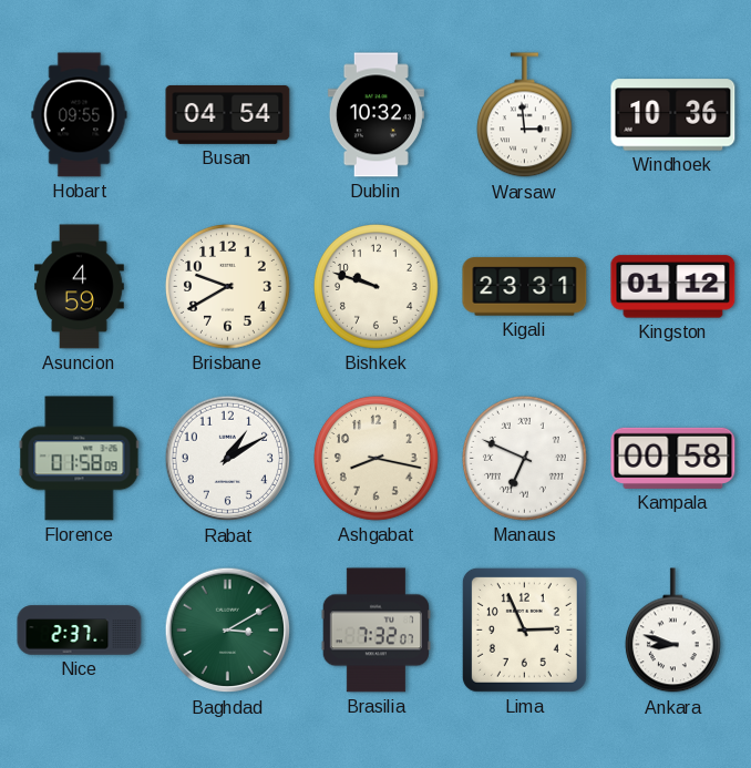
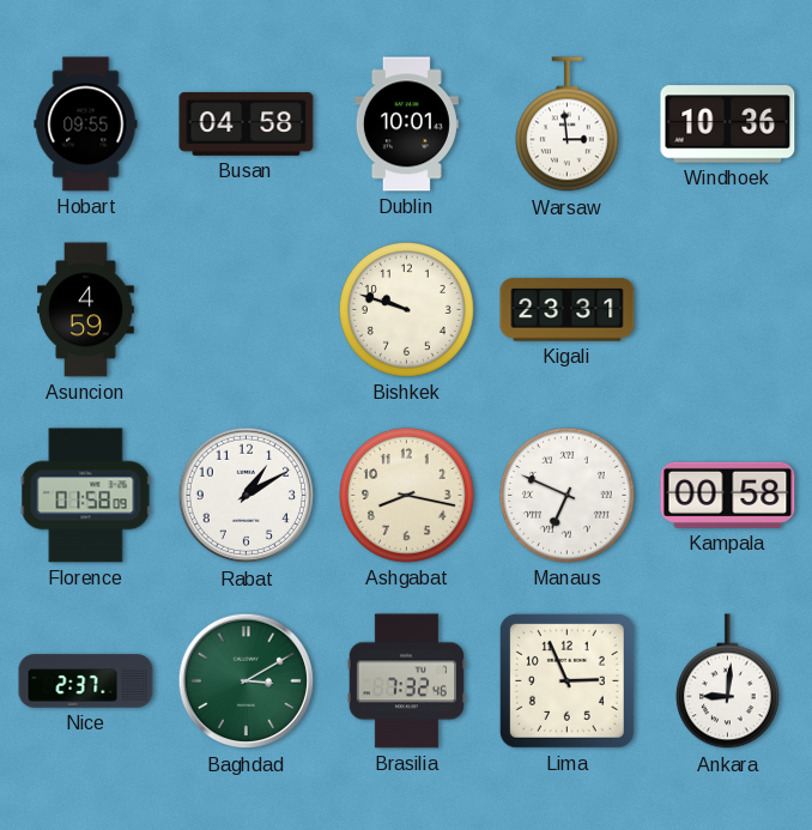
Busan: 04:54 -> 04:58
Dublin: 10:32 -> 10:01
Brisbane: 9:40 -> none
Kingston: 01:12 -> none
Brasilia: 7:32:07 -> 7:32:46
Ankara: 8:48 -> 9:01
